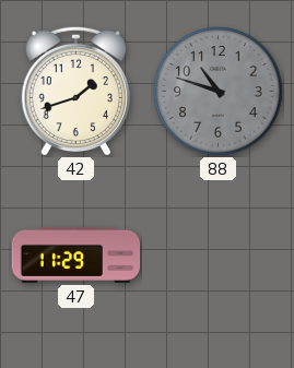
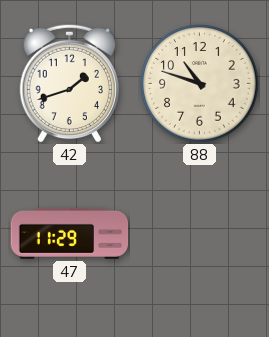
88 dial: grey -> cream
